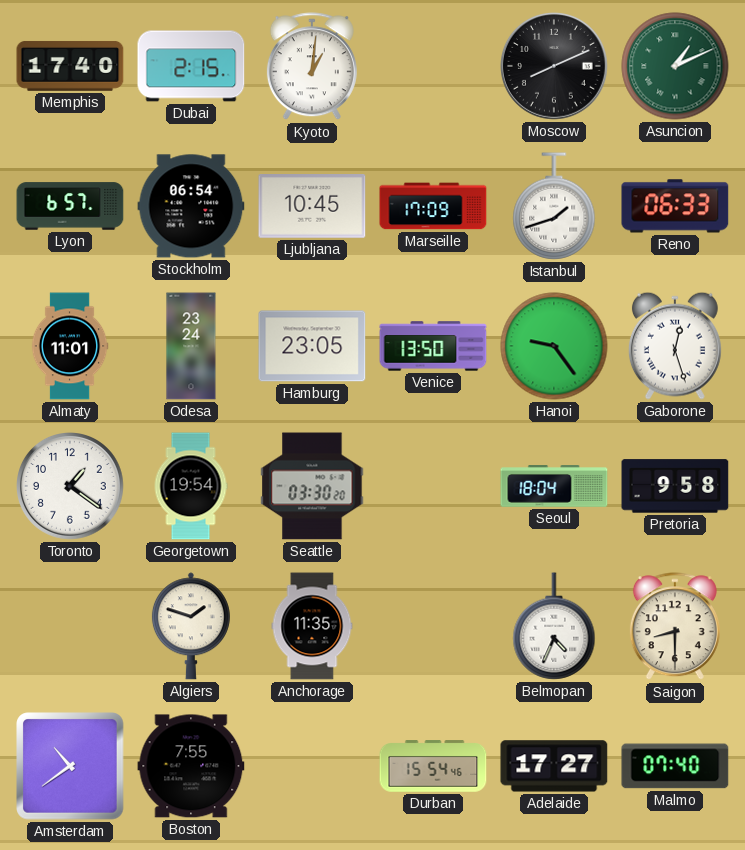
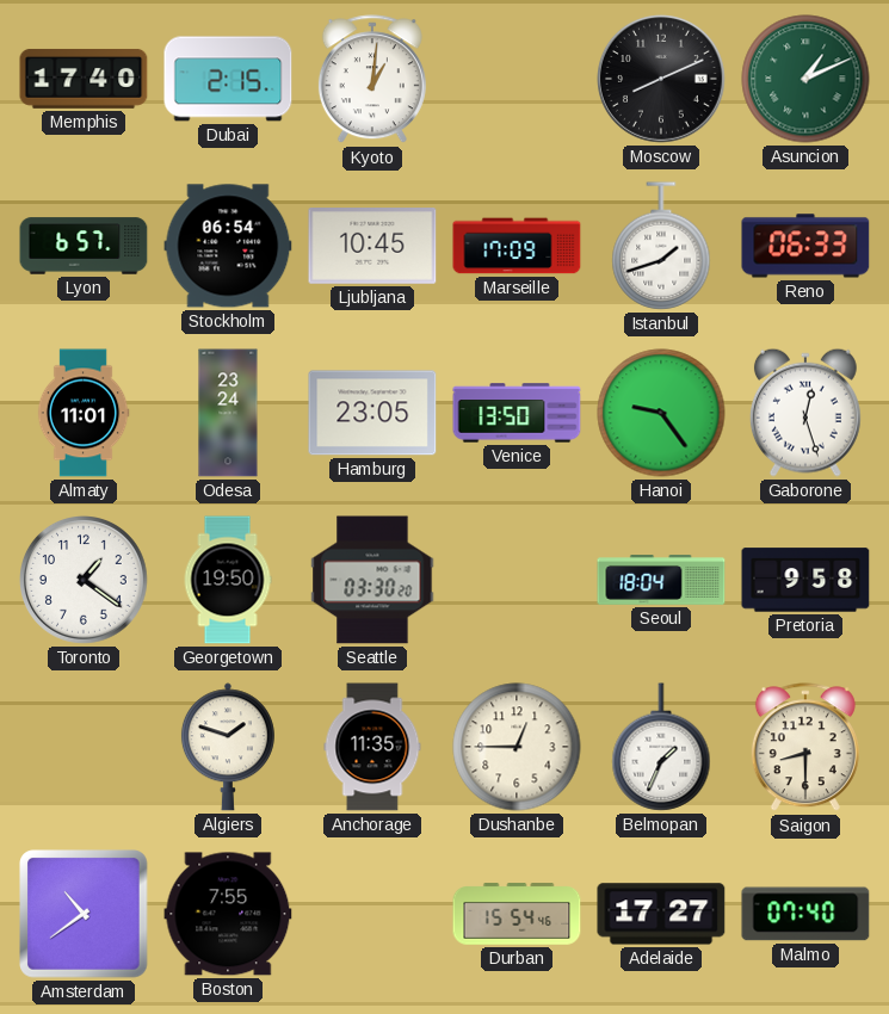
Georgetown: 19:54 -> 19:50
Dushanbe: none -> 12:45
Belmopan: 4:34 -> 1:34
